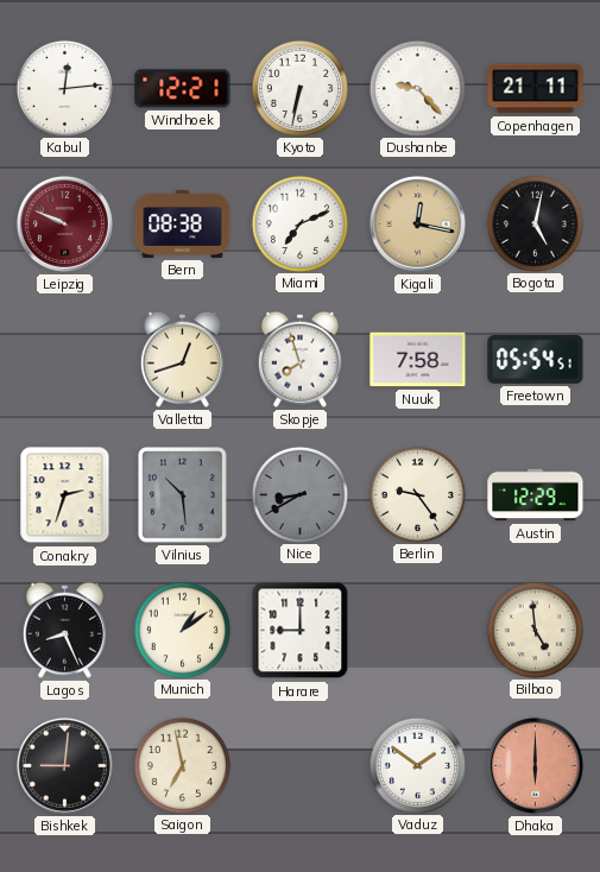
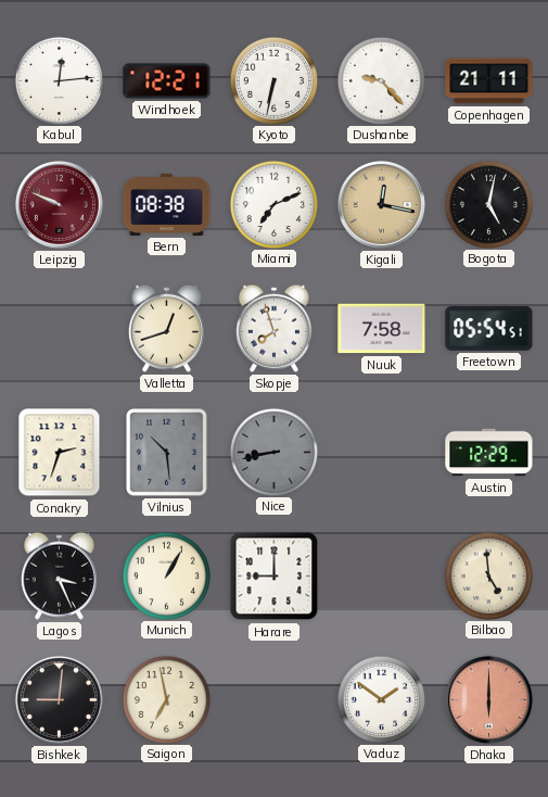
Nice: 8:40 -> 8:43
Berlin: 9:24 -> none
Lagos: 8:26 -> 3:26
Munich: 1:09 -> 1:05
